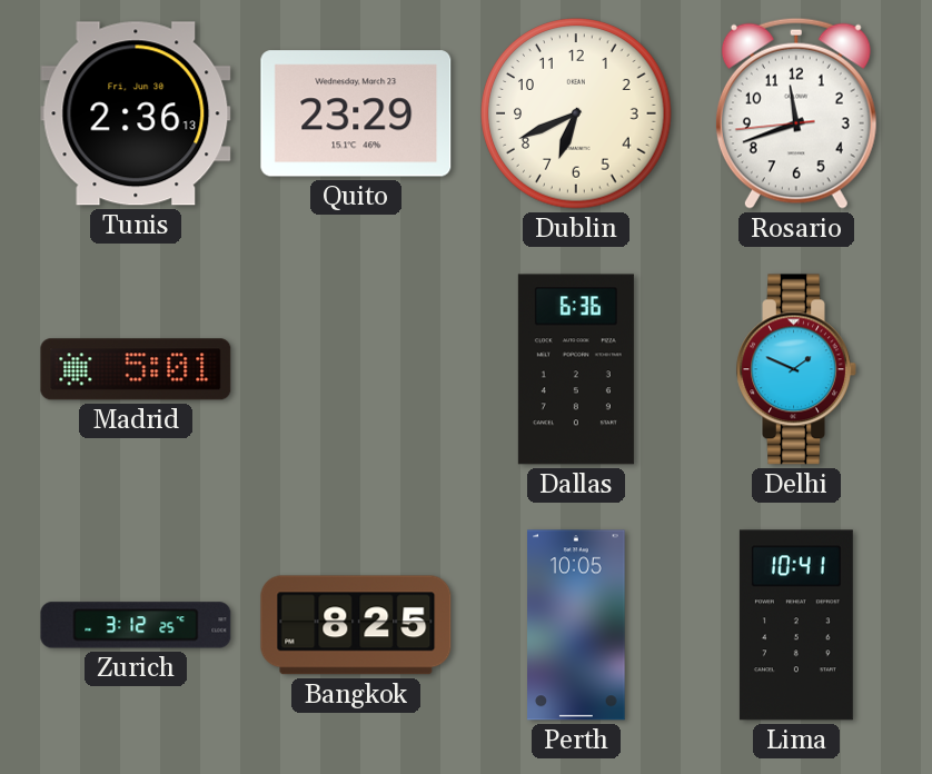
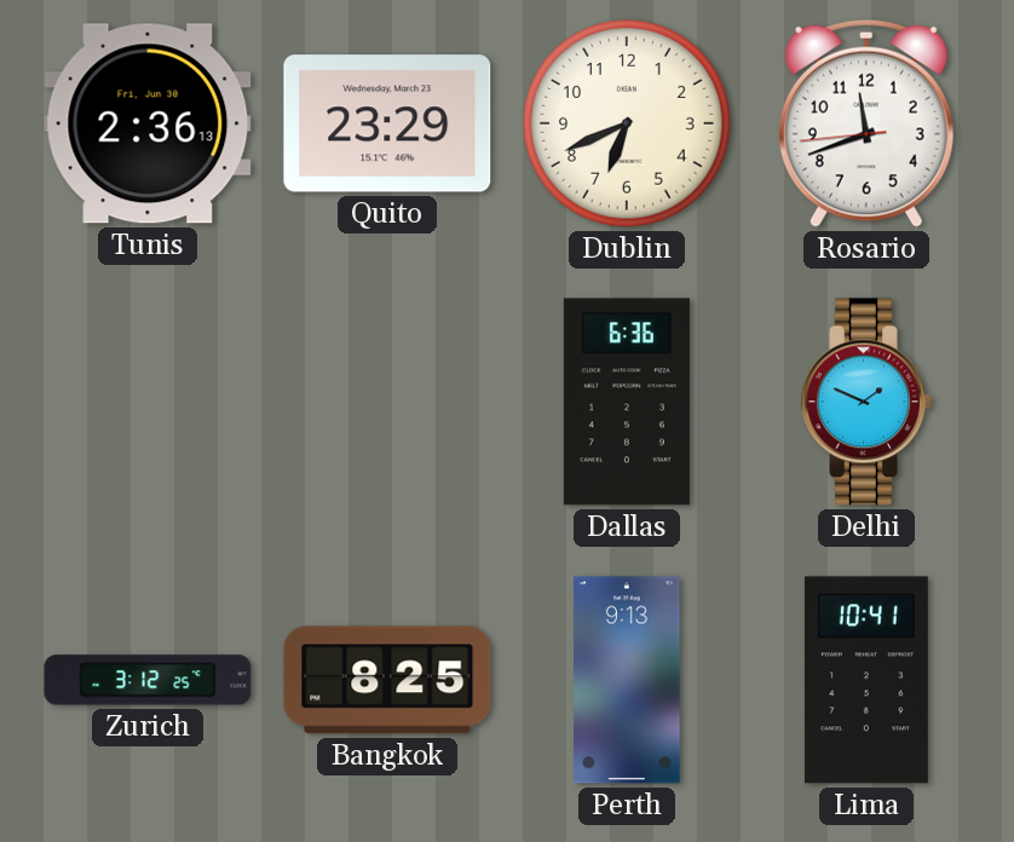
Madrid: 5:01 -> none
Perth: 10:05 -> 9:13
